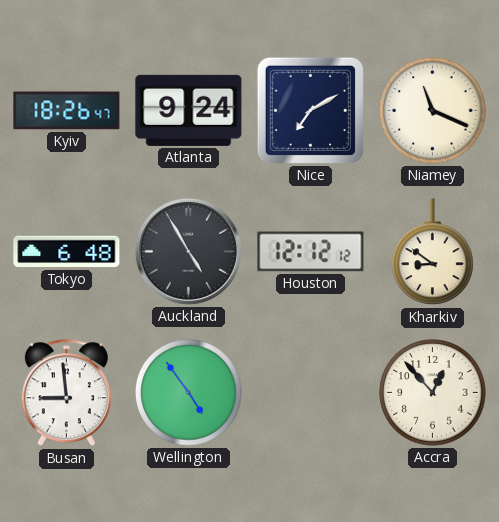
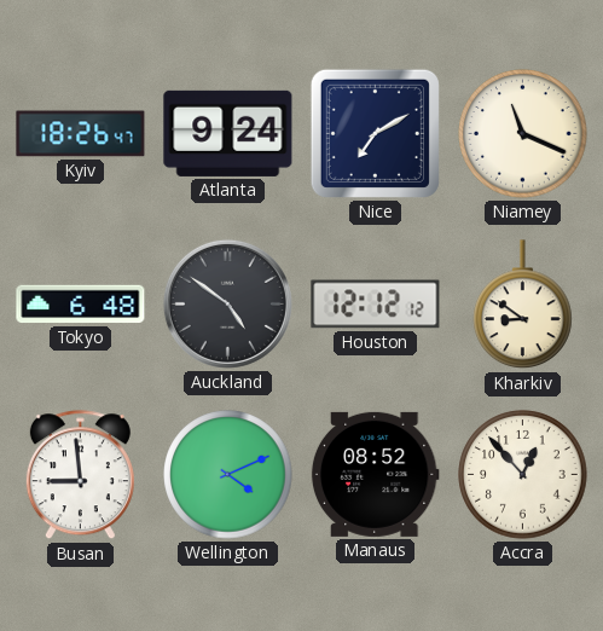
Auckland: 4:55 -> 4:51
Wellington: 4:54 -> 4:11
Manaus: none -> 08:52
